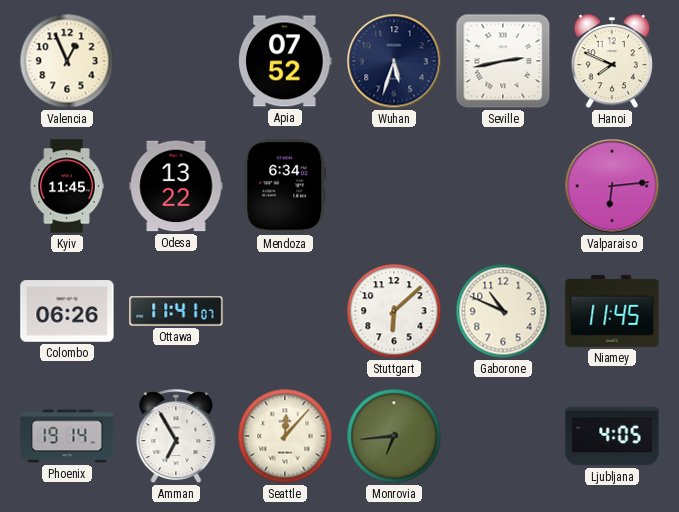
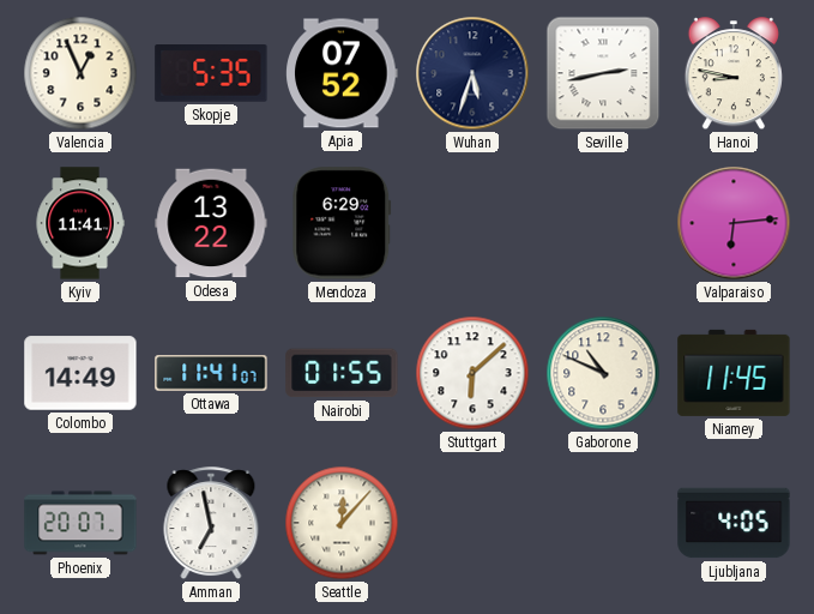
Skopje: none -> 5:35
Hanoi: 7:49 -> 8:47
Kyiv: 11:45 -> 11:41
Mendoza: 6:34 -> 6:29
Colombo: 06:26 -> 14:49
Nairobi: none -> 01:55
Phoenix: 19:14 -> 20:07
Amman: 6:55 -> 6:58
Monrovia: 6:44 -> none
